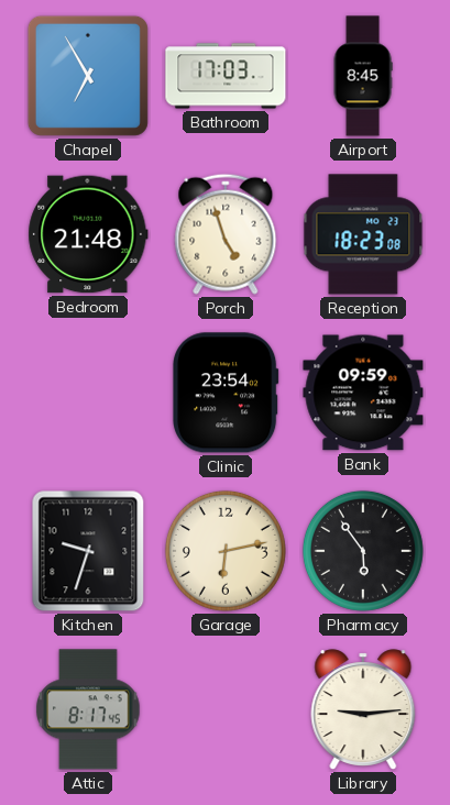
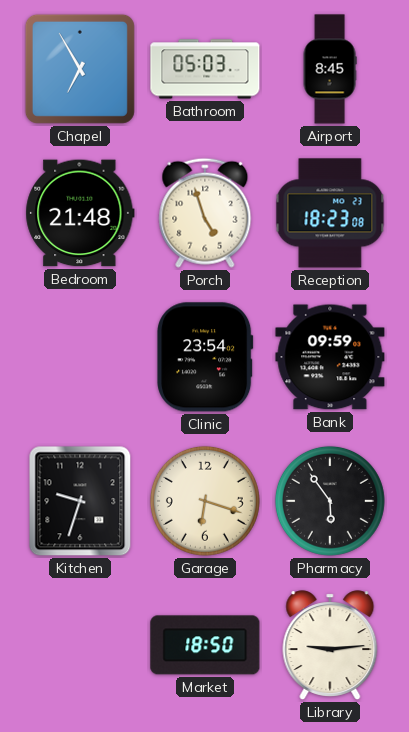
Bathroom: 17:03 -> 05:03
Garage: 6:13 -> 6:18
Attic: 8:17 -> none
Market: none -> 18:50
